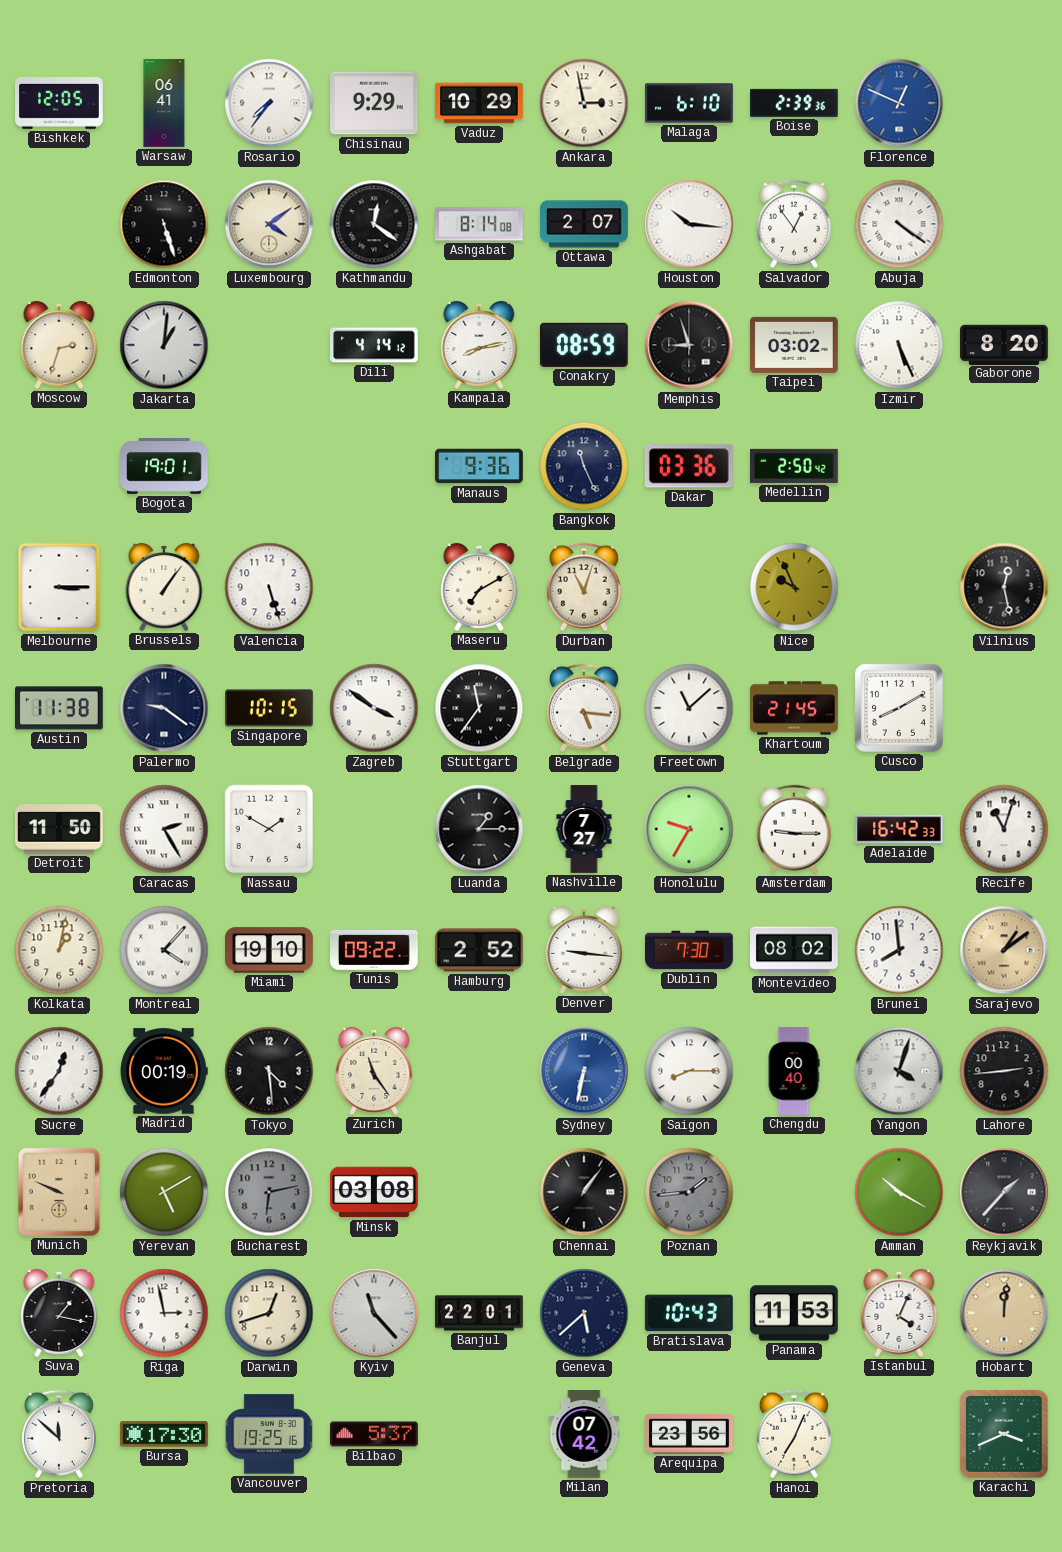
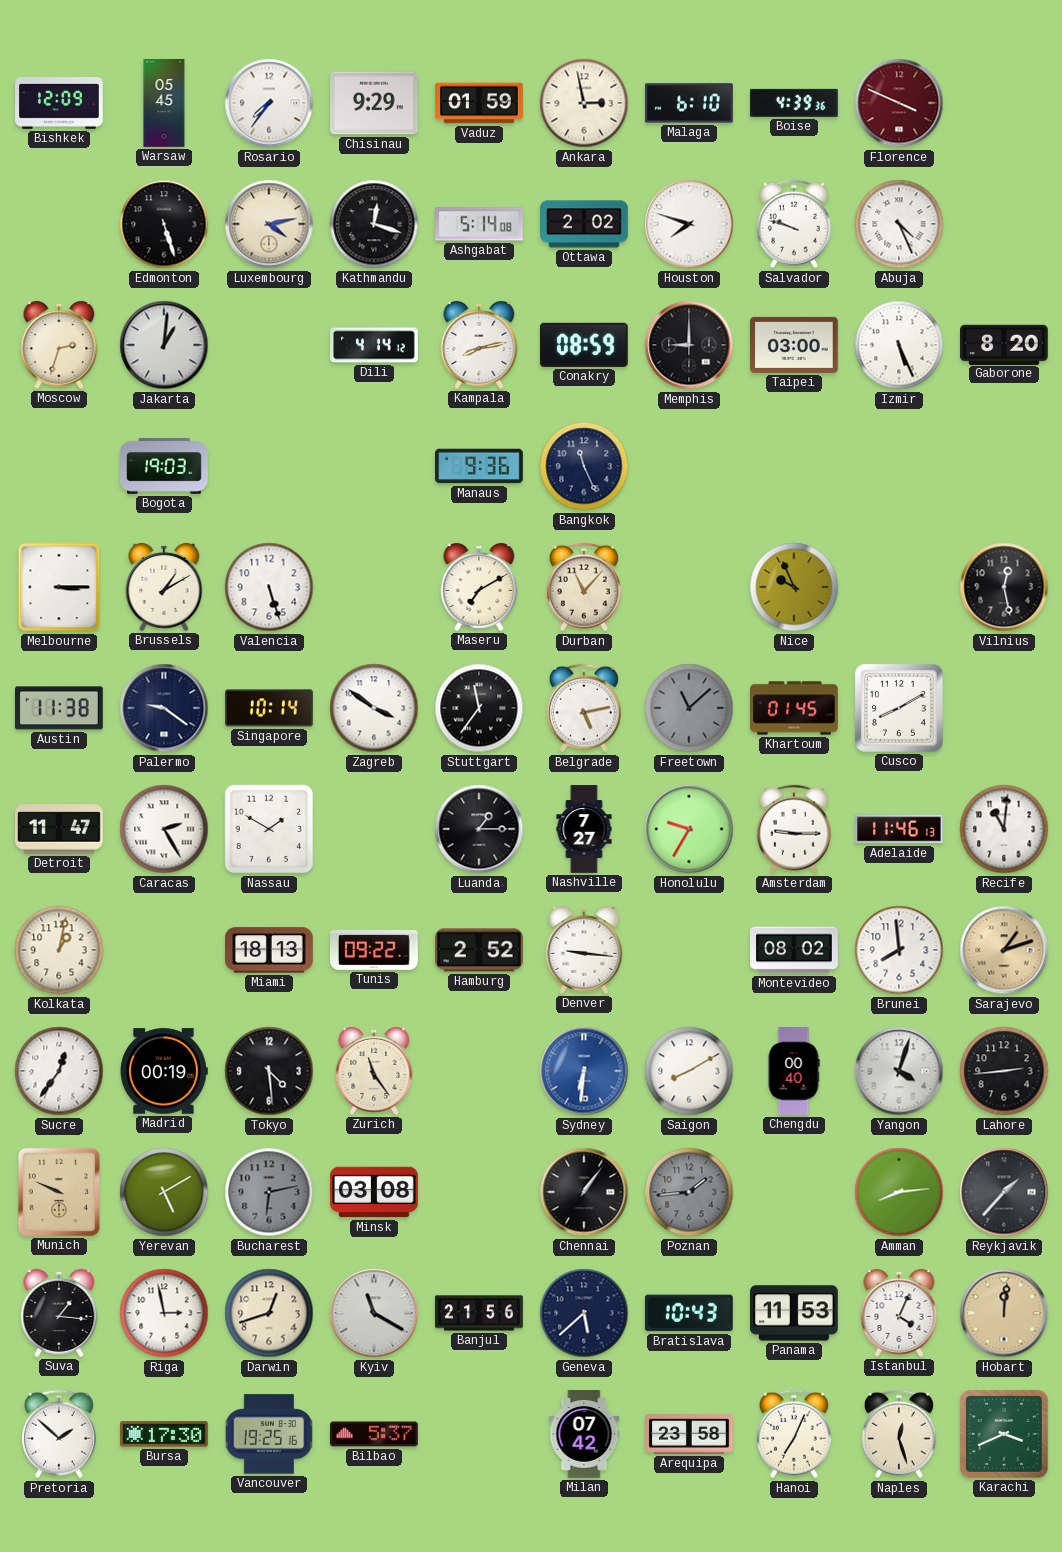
Bishkek: 12:05 -> 12:09
Warsaw: 06:41 -> 05:45
Vaduz: 10:29 -> 01:59
Boise: 2:39 -> 4:39
Florence: 12:49 -> 3:49
Florence dial: blue -> burgundy
Luxembourg: 4:09 -> 4:13
Kathmandu: 12:21 -> 12:18
Ashgabat: 8:14 -> 5:14
Ottawa: 2:07 -> 2:02
Houston: 10:16 -> 7:48
Salvador: 12:54 -> 9:48
Abuja: 4:21 -> 4:26
Memphis: 8:57 -> 9:00
Taipei: 03:02 -> 03:00
Bogota: 19:01 -> 19:03
Dakar: 03:36 -> none
Medellin: 2:50 -> none
Brussels: 1:06 -> 1:10
Durban: 11:03 -> 11:07
Singapore: 10:15 -> 10:14
Belgrade: 5:16 -> 5:13
Freetown dial: white -> grey
Khartoum: 21:45 -> 01:45
Detroit: 11:50 -> 11:47
Adelaide: 16:42 -> 11:46
Recife: 11:03 -> 11:01
Montreal: 4:07 -> none
Miami: 19:10 -> 18:13
Dublin: 7:30 -> none
Sarajevo: 1:09 -> 1:12
Sydney: 6:32 -> 6:31
Saigon: 8:15 -> 8:10
Amman: 10:20 -> 8:14
Suva: 1:17 -> 1:16
Kyiv: 11:23 -> 11:20
Banjul: 22:01 -> 21:56
Pretoria: 11:52 -> 1:52
Arequipa: 23:56 -> 23:58
Naples: none -> 12:27
